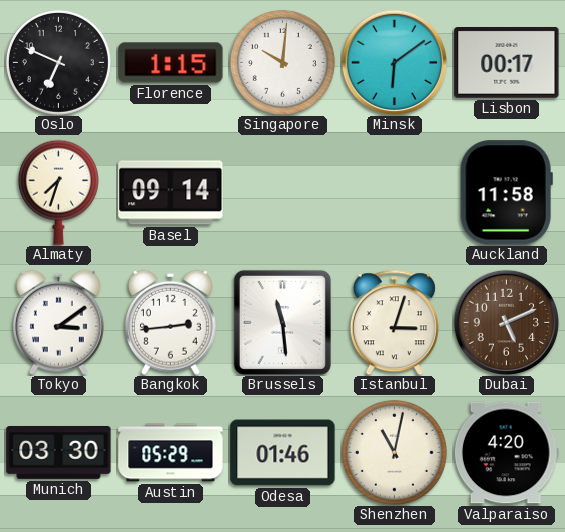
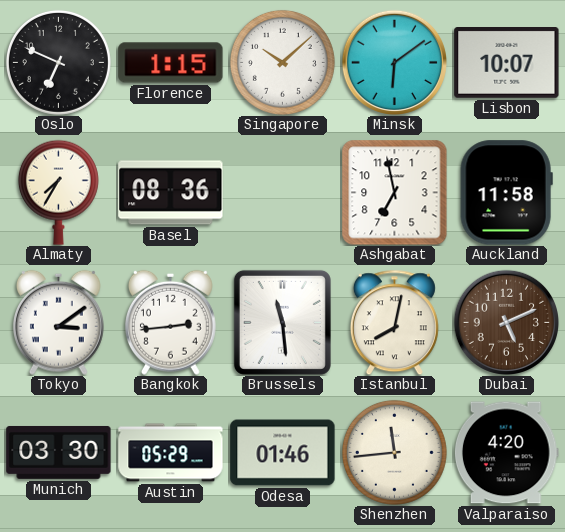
Singapore: 10:01 -> 10:08
Lisbon: 00:17 -> 10:07
Almaty: 7:33 -> 7:35
Basel: 09:14 -> 08:36
Ashgabat: none -> 6:58
Istanbul: 3:03 -> 8:02
Shenzhen: 11:02 -> 11:44
